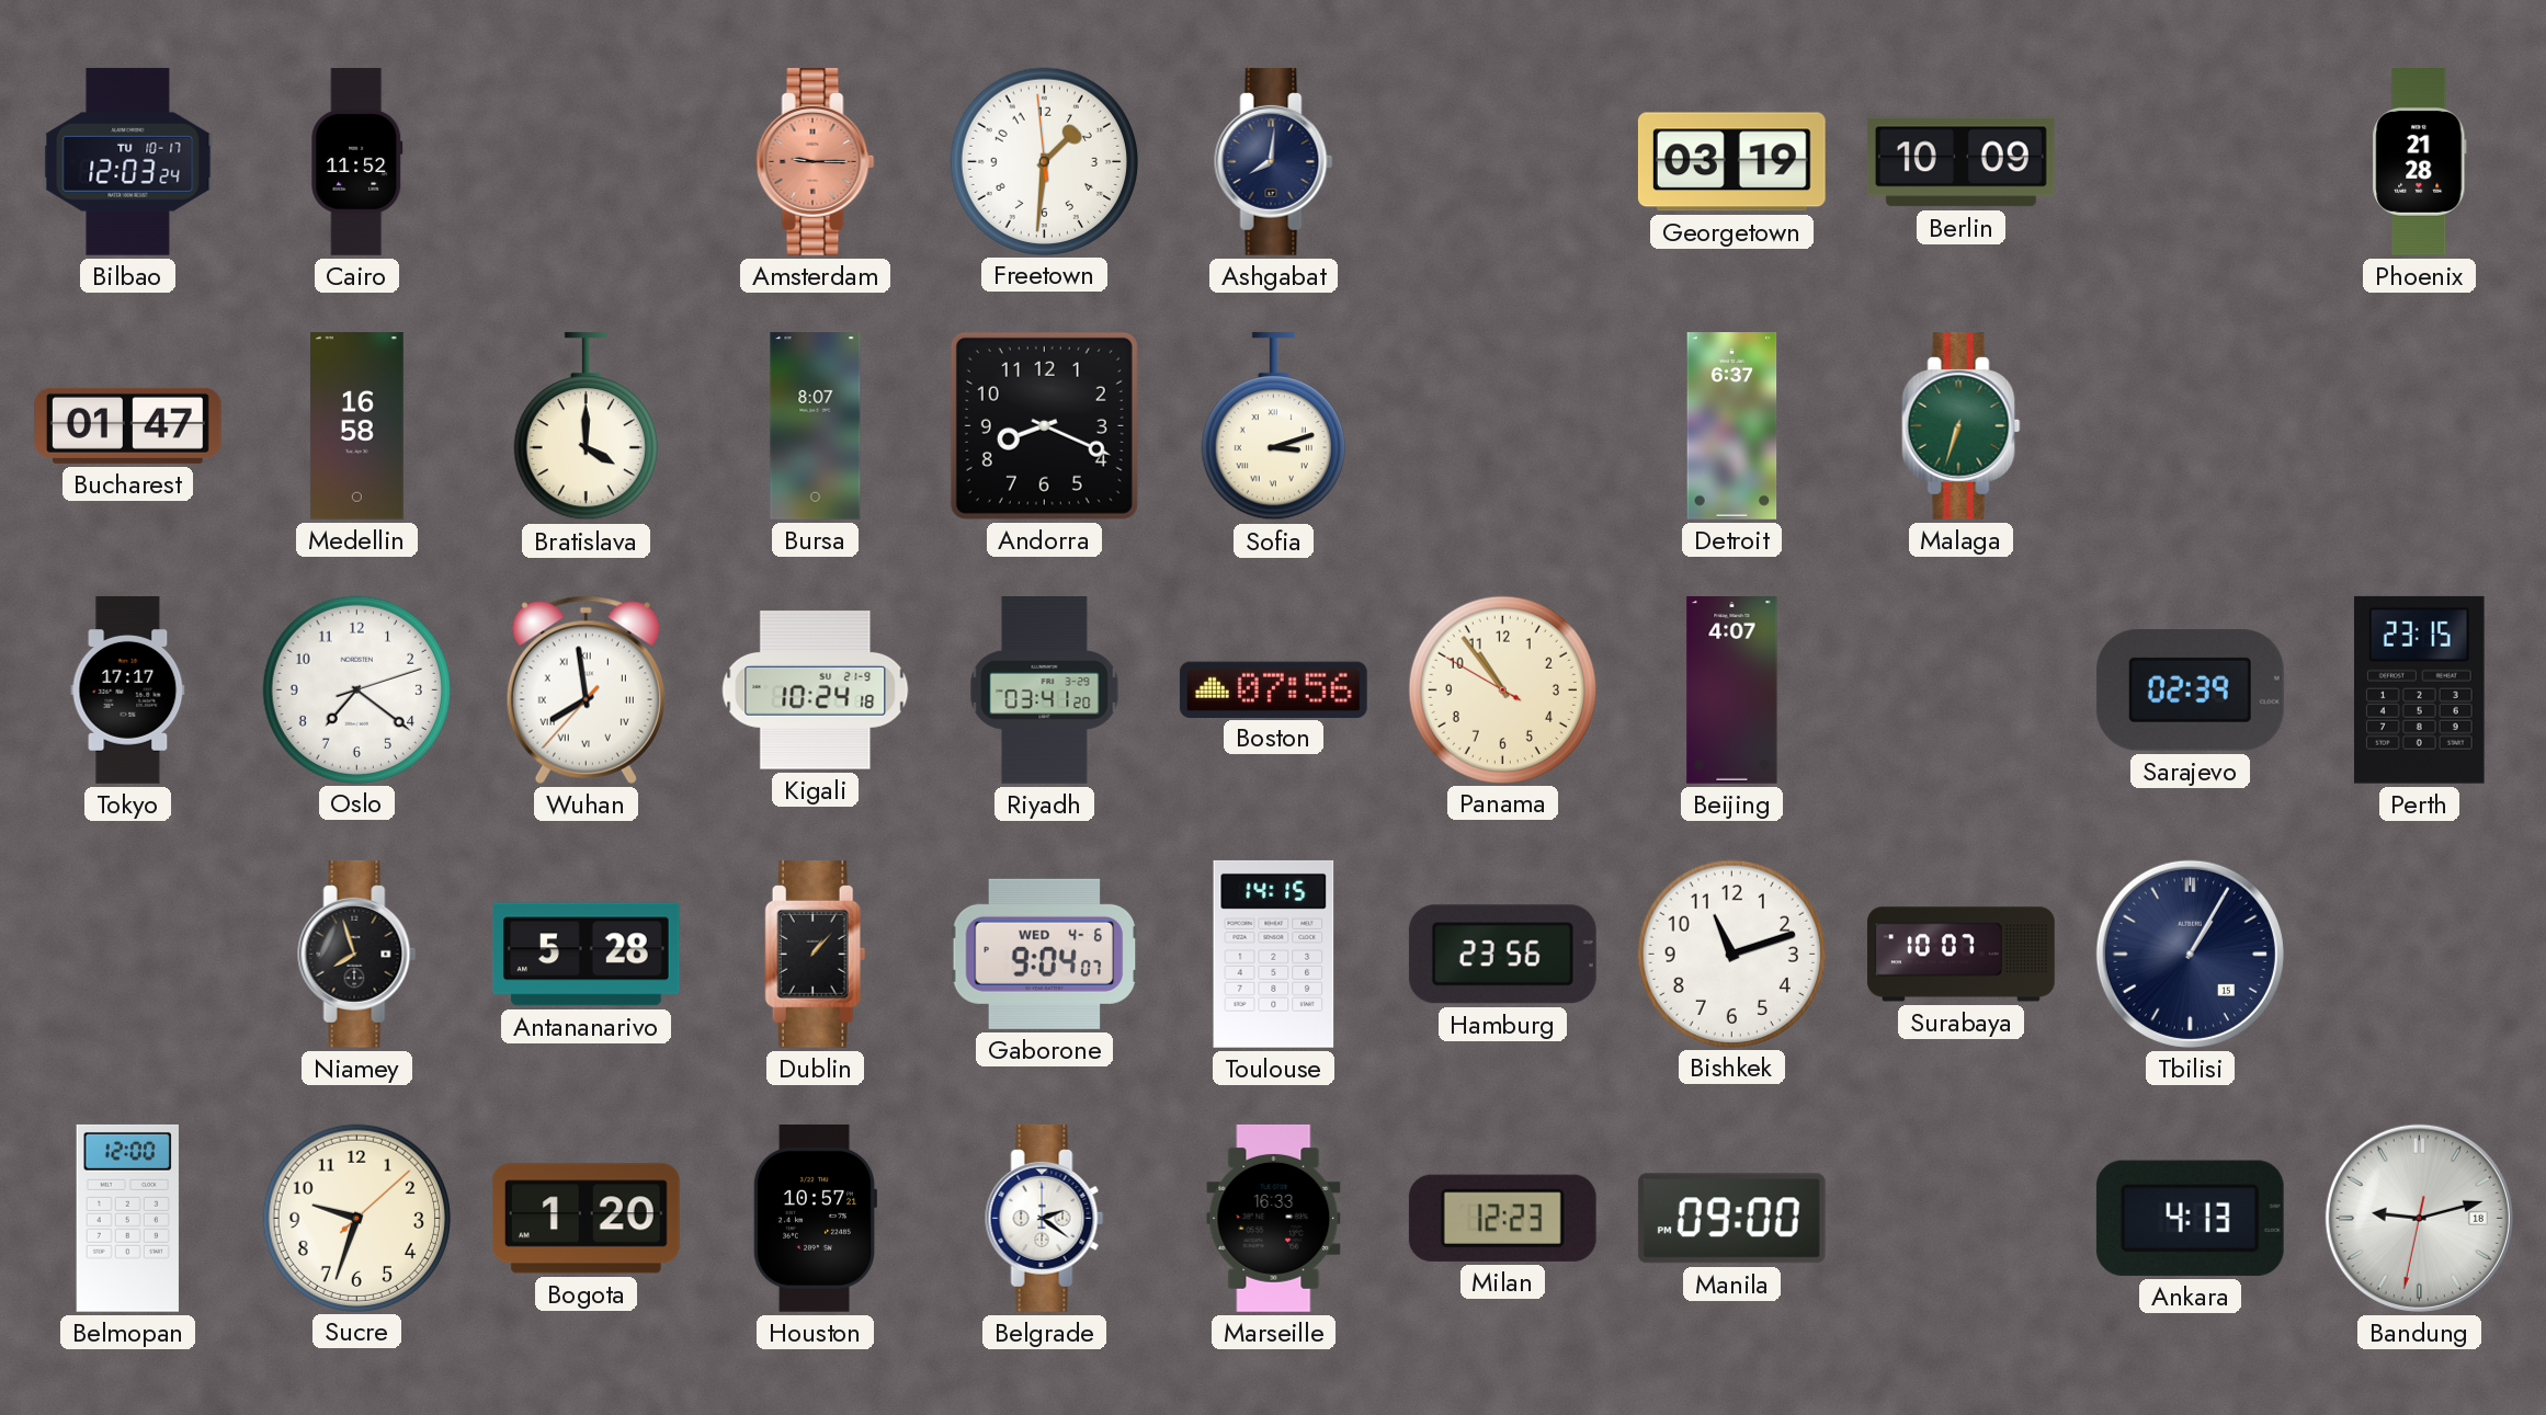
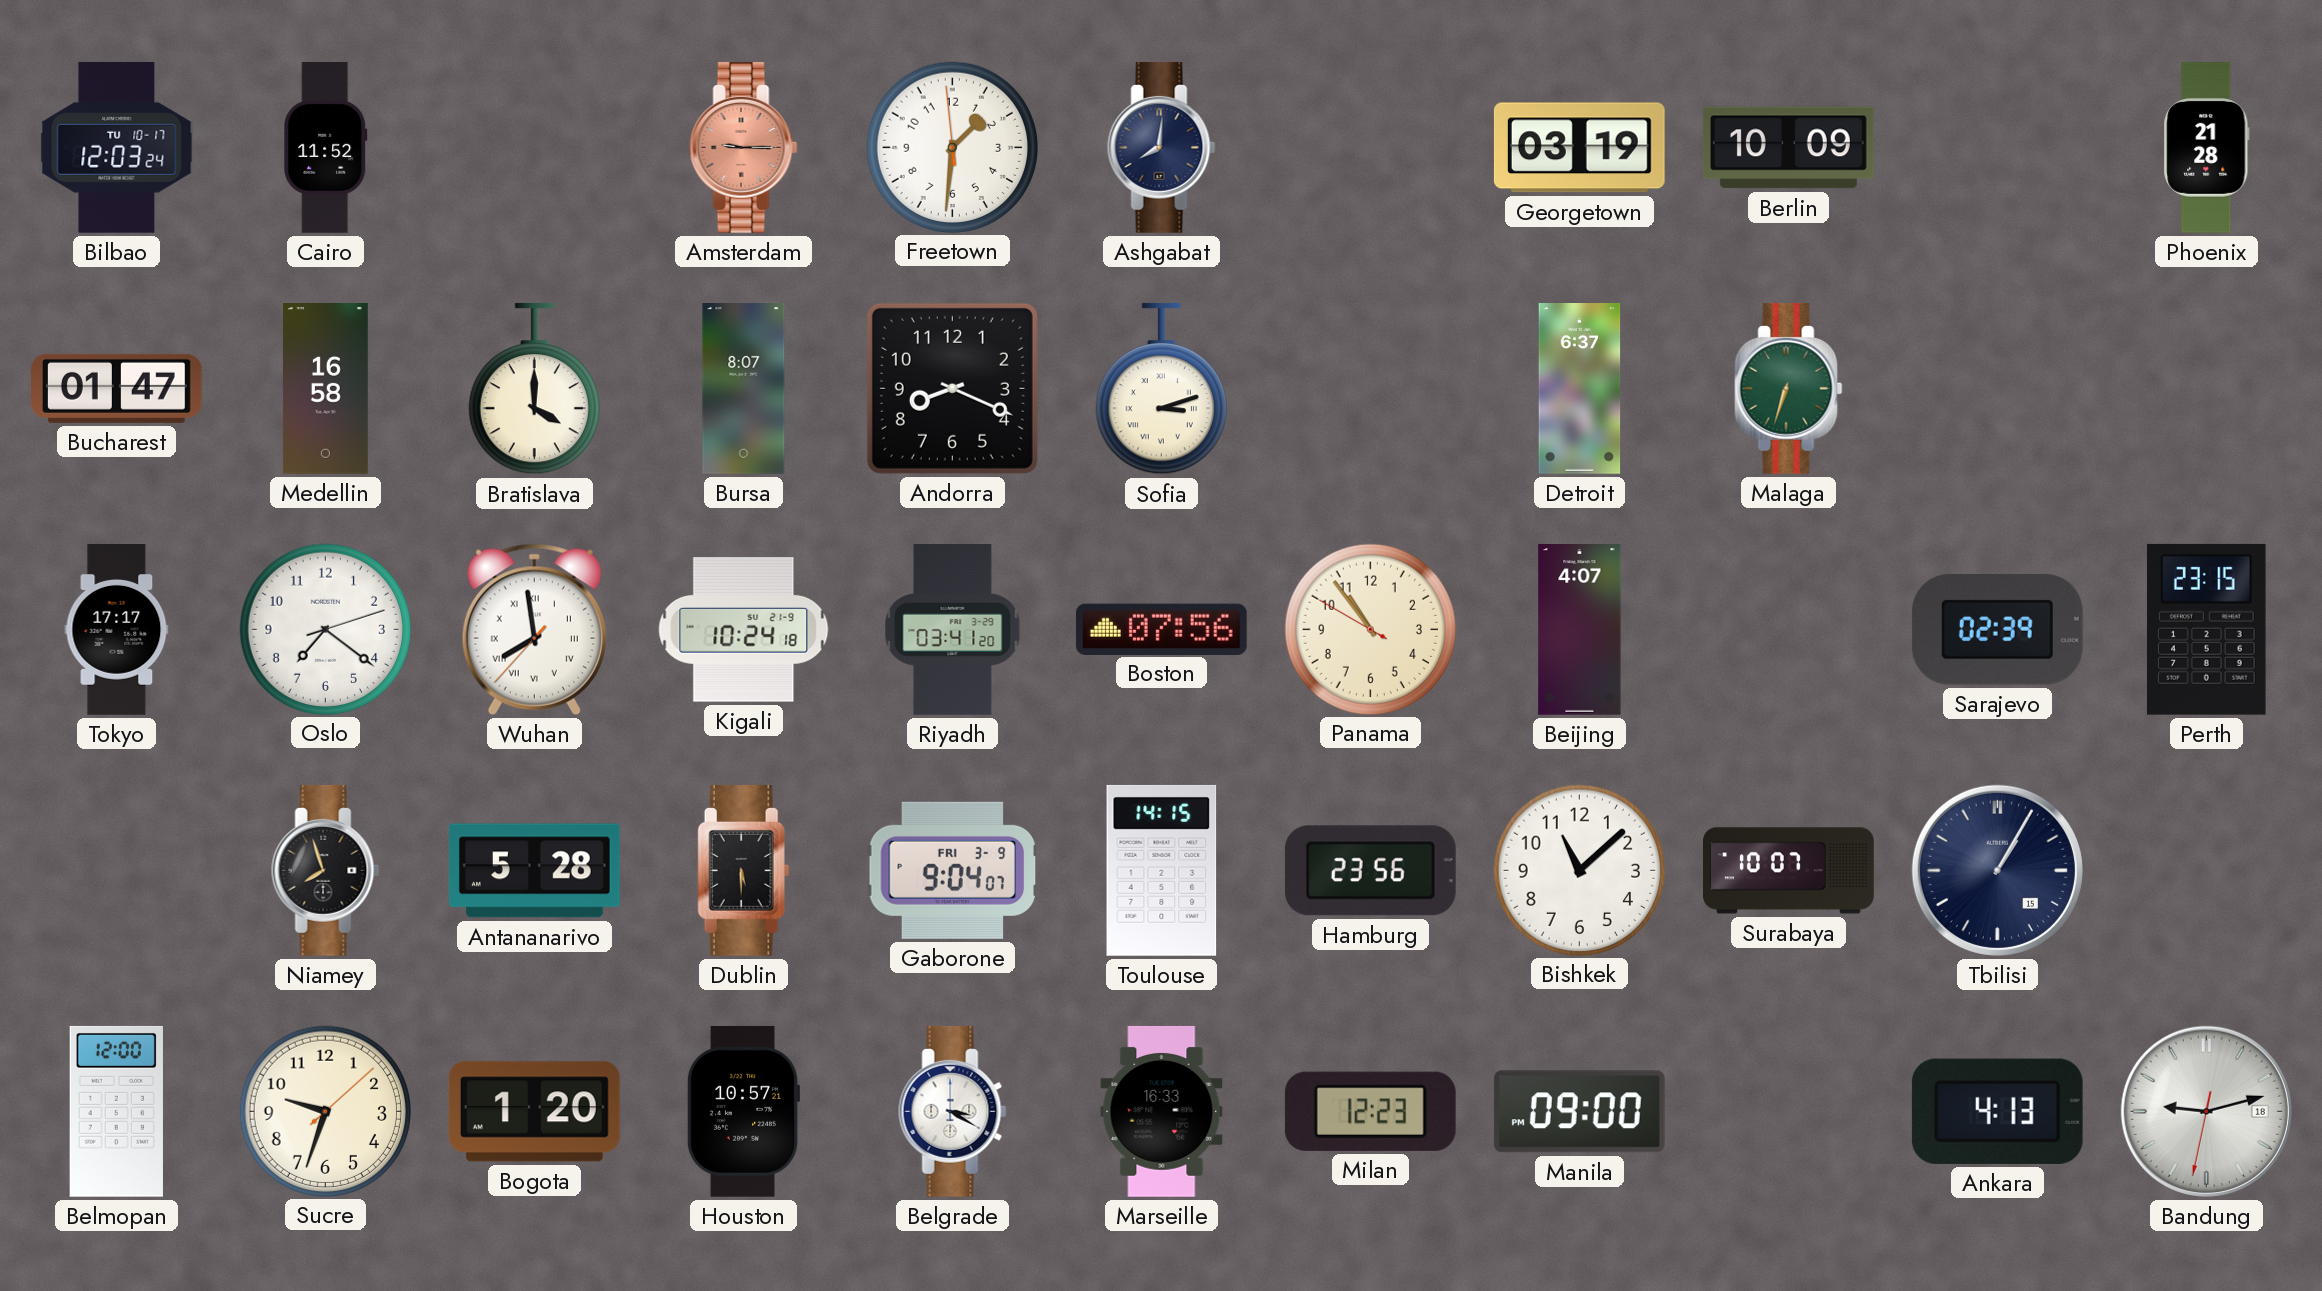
Dublin: 1:07 -> 5:30
Gaborone date: WED 4-6 -> FRI 3-9
Bishkek: 11:12 -> 11:08
Belgrade: 2:21 -> 3:20
